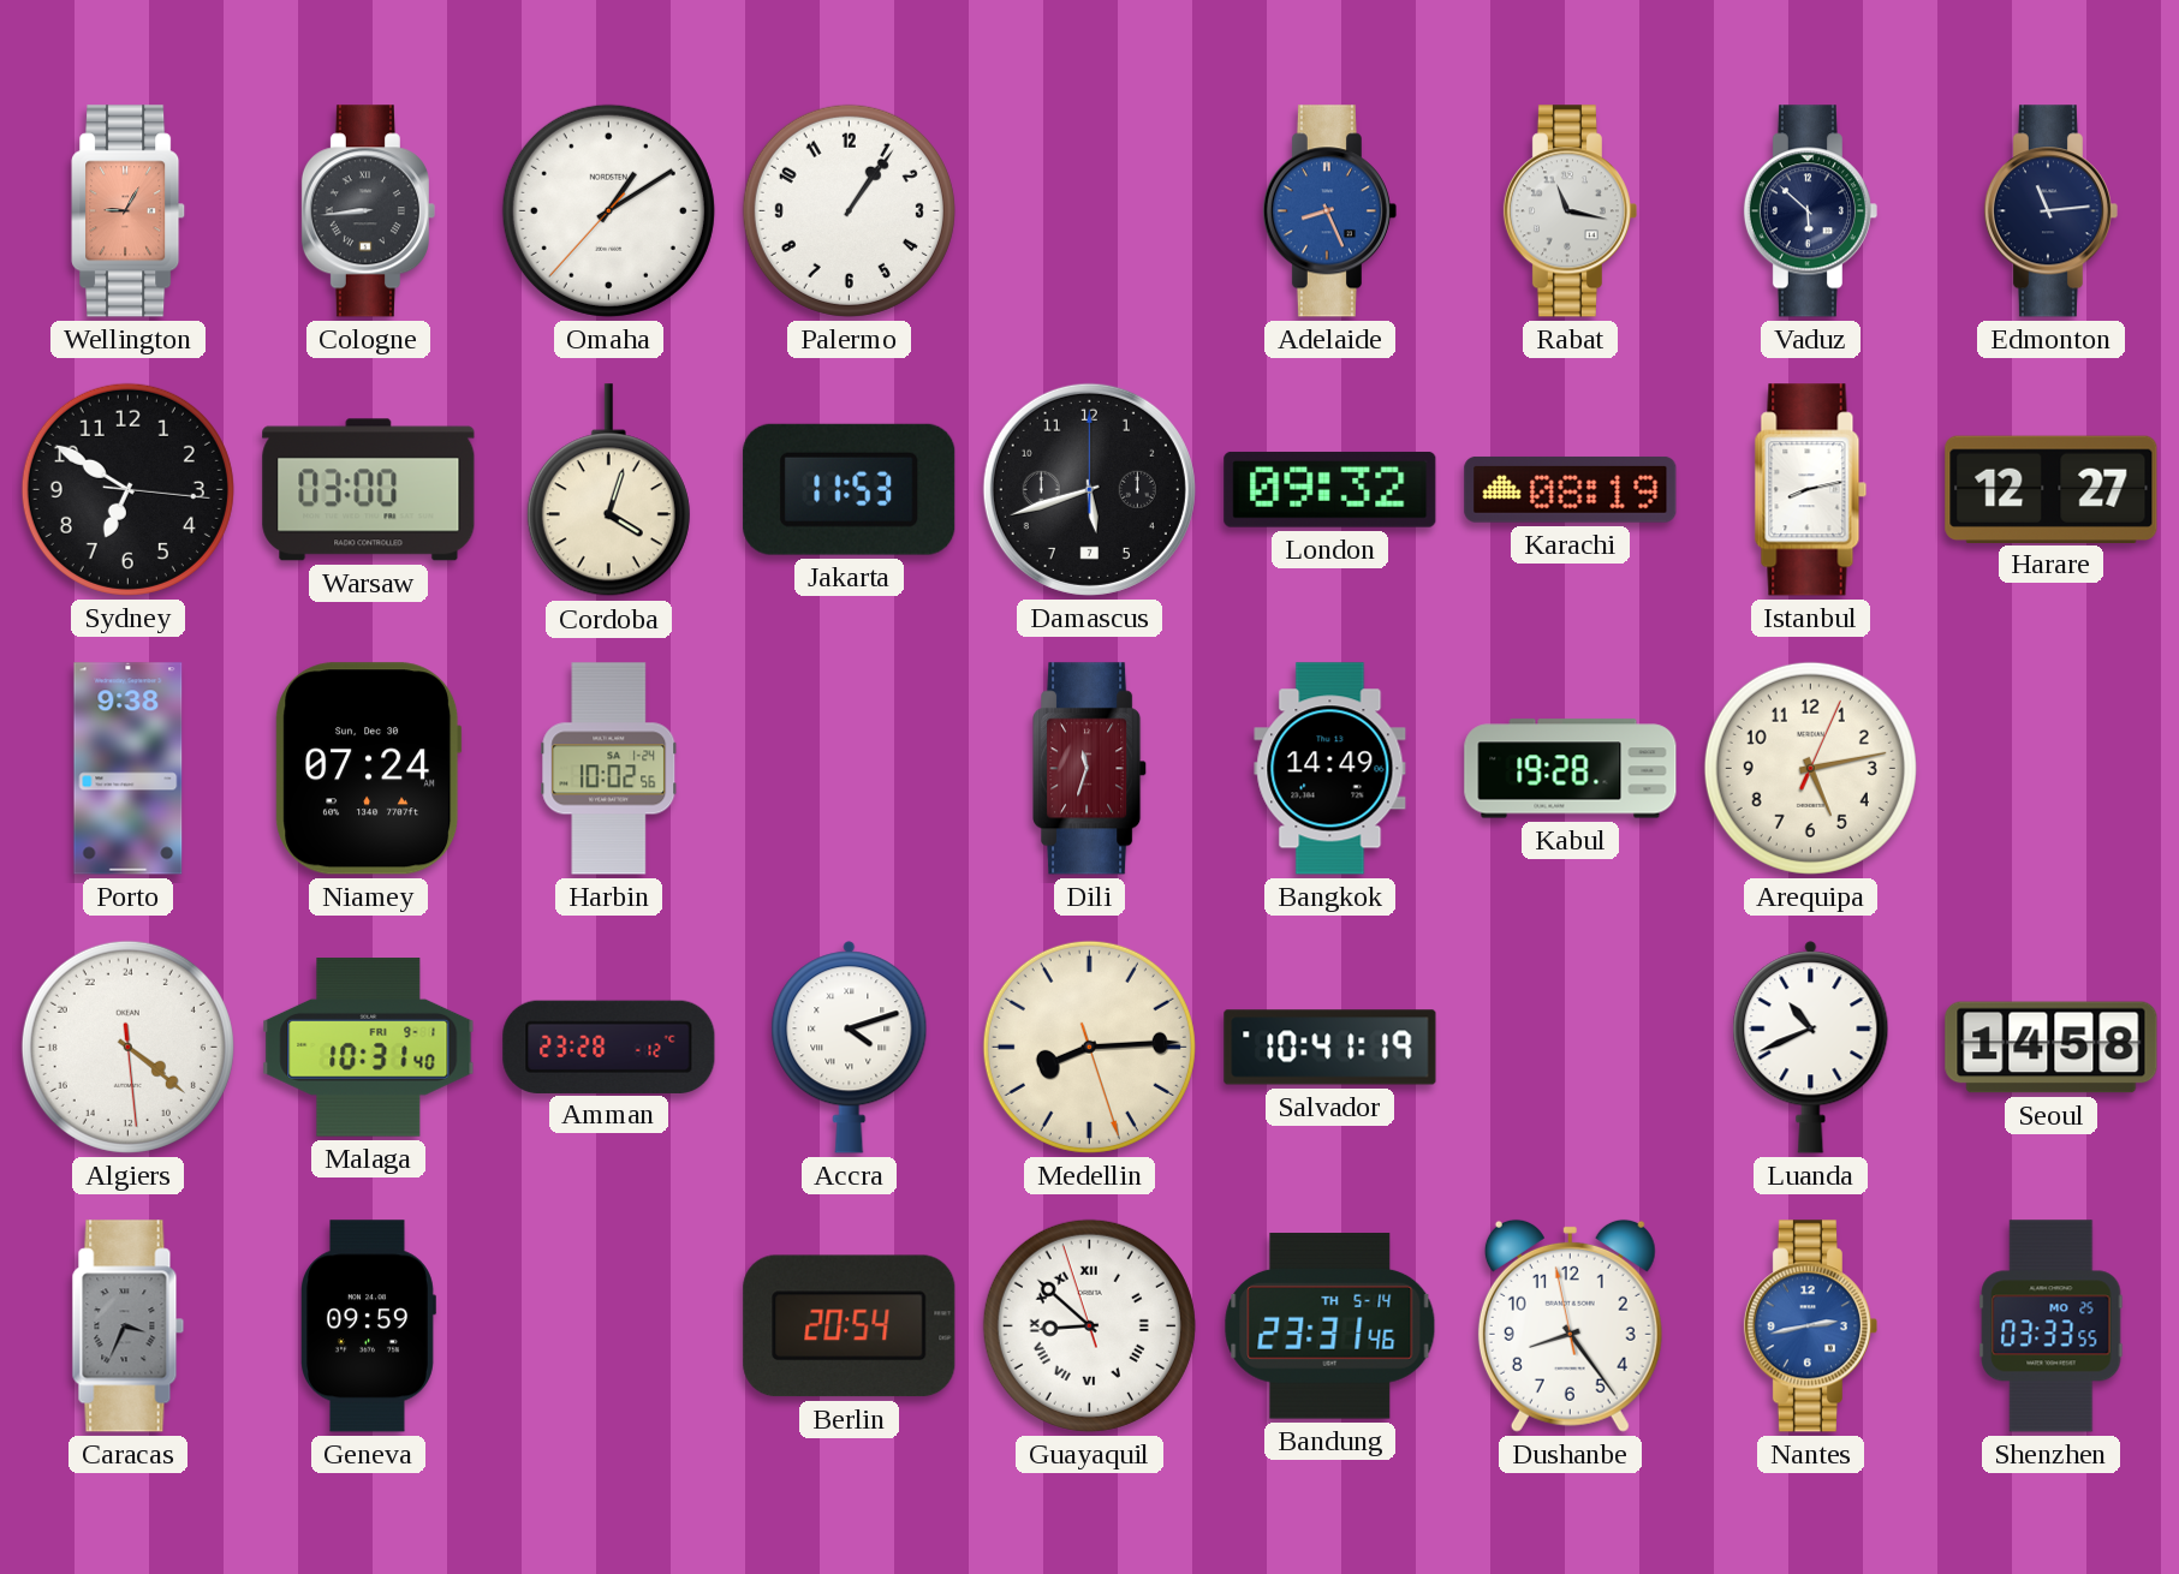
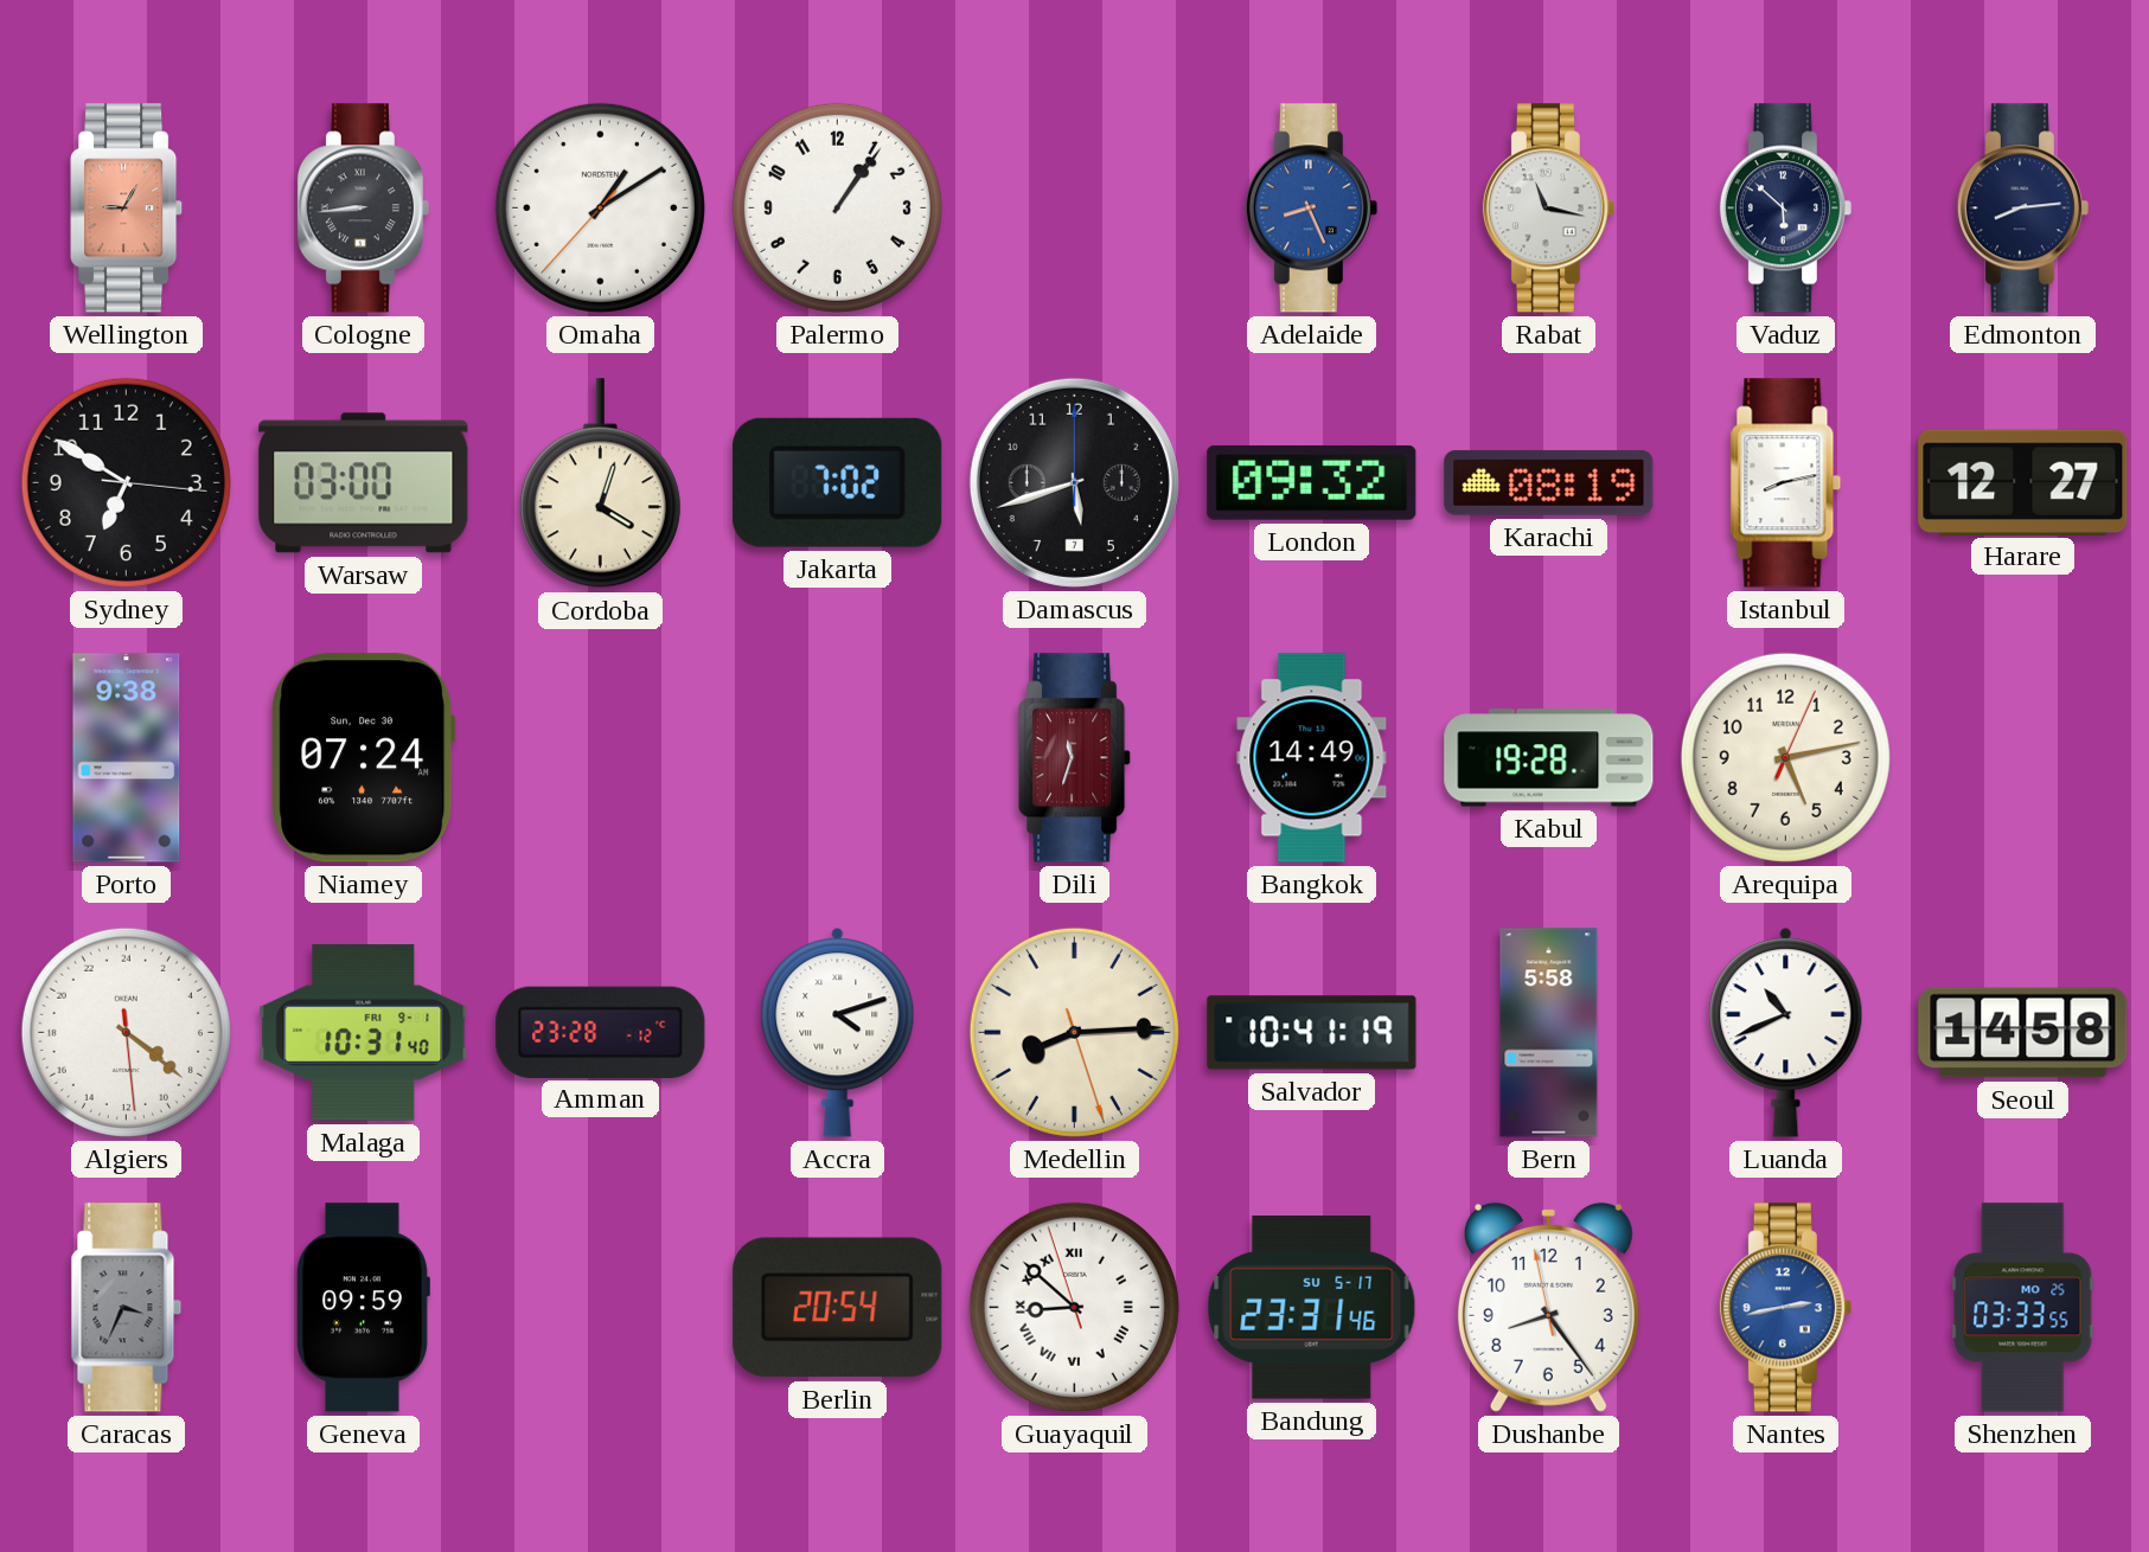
Edmonton: 11:14 -> 8:14
Jakarta: 11:53 -> 7:02
Harbin: 10:02 -> none
Bern: none -> 5:58
Bandung date: TH 5-14 -> SU 5-17
